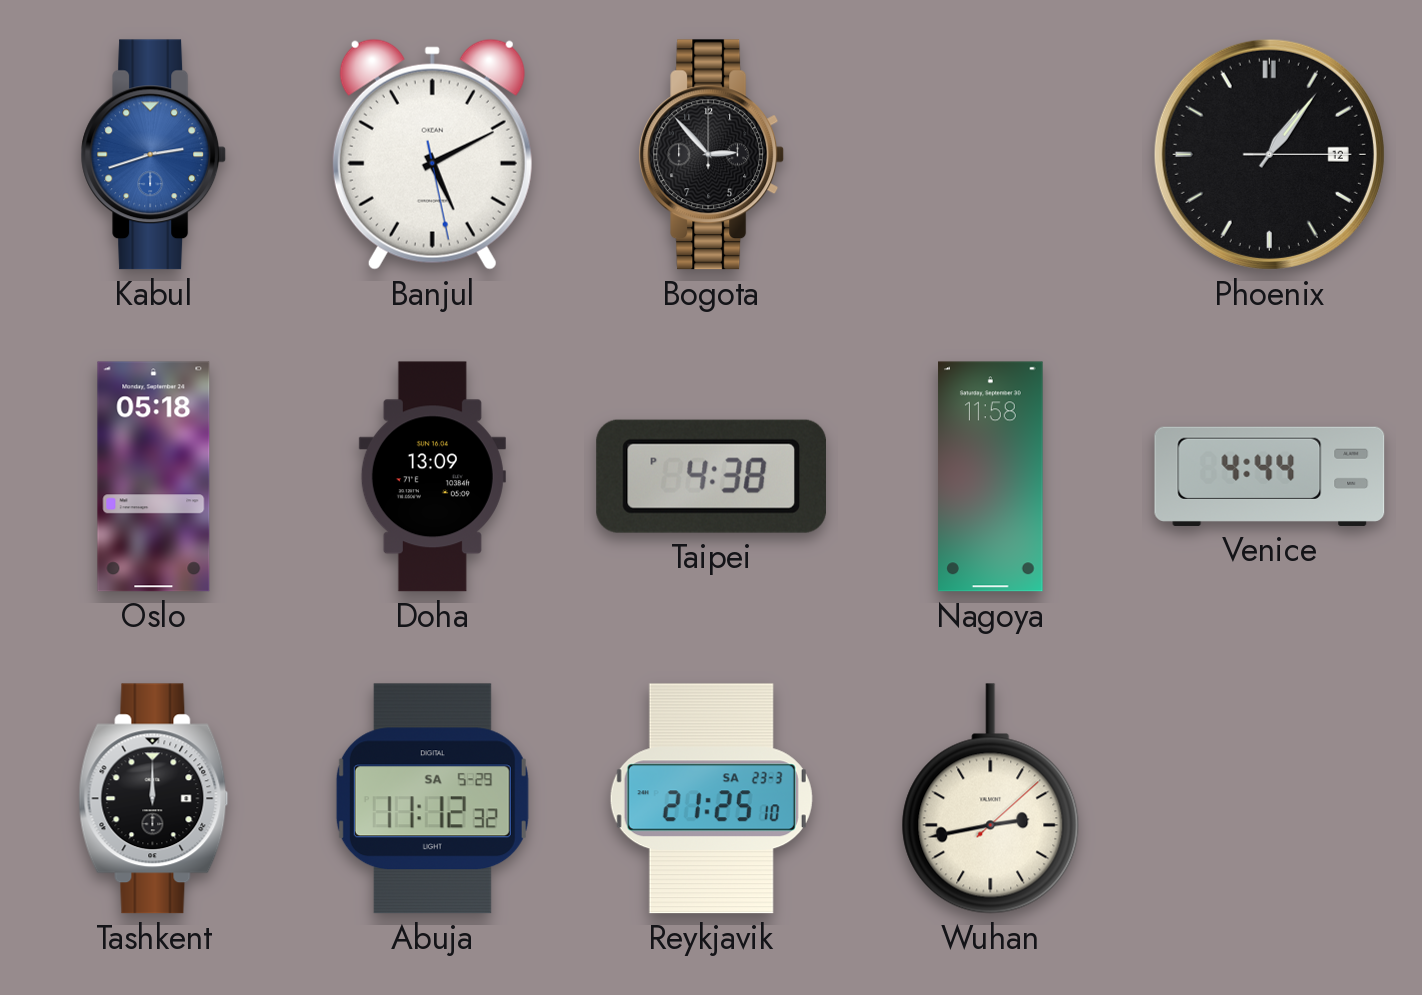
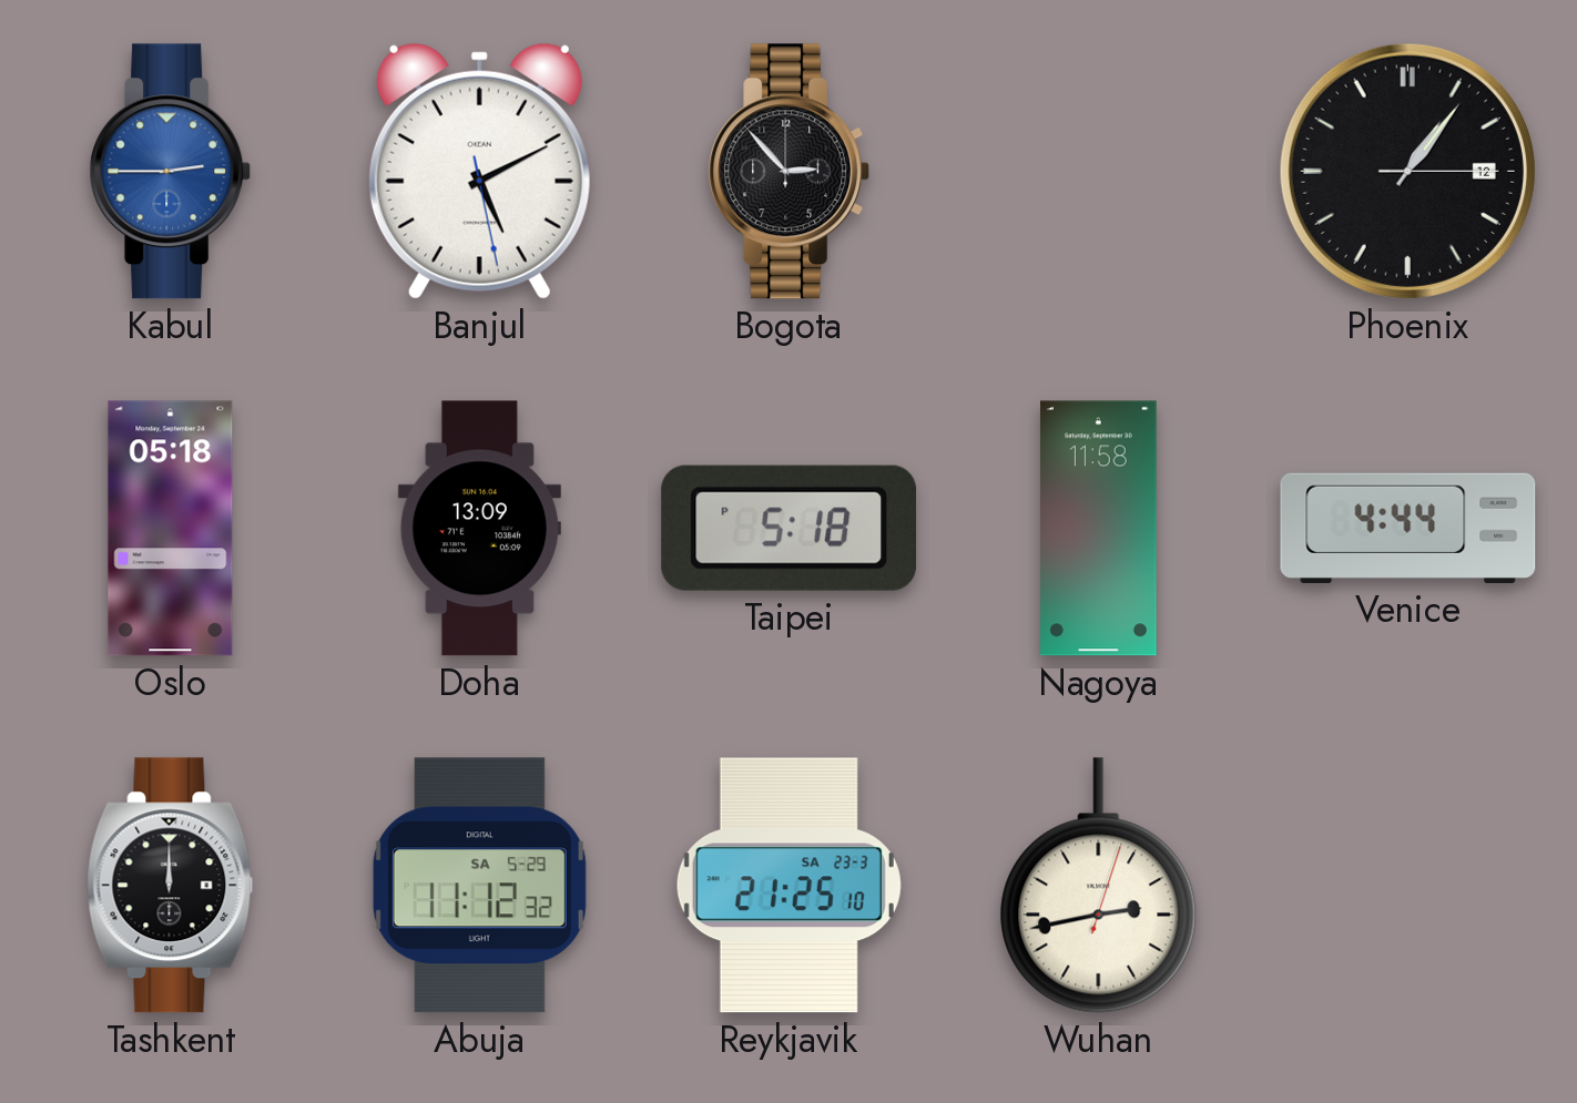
Kabul: 2:42 -> 2:45
Taipei: 4:38 -> 5:18
Wuhan: 2:43:08 -> 2:43:03
